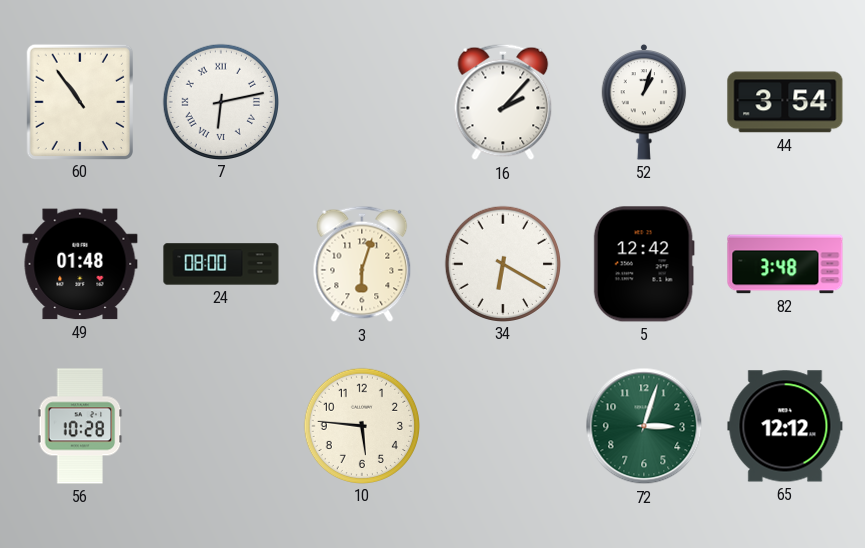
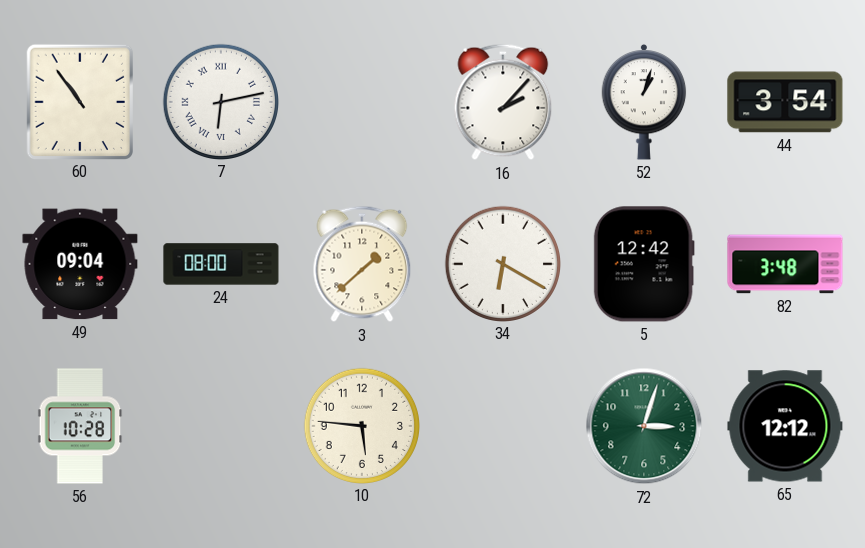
49: 01:48 -> 09:04
3: 6:03 -> 1:38
